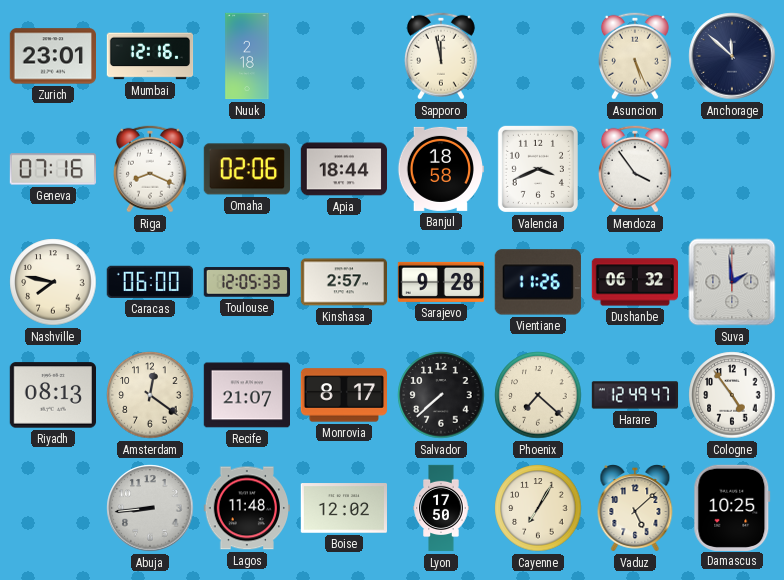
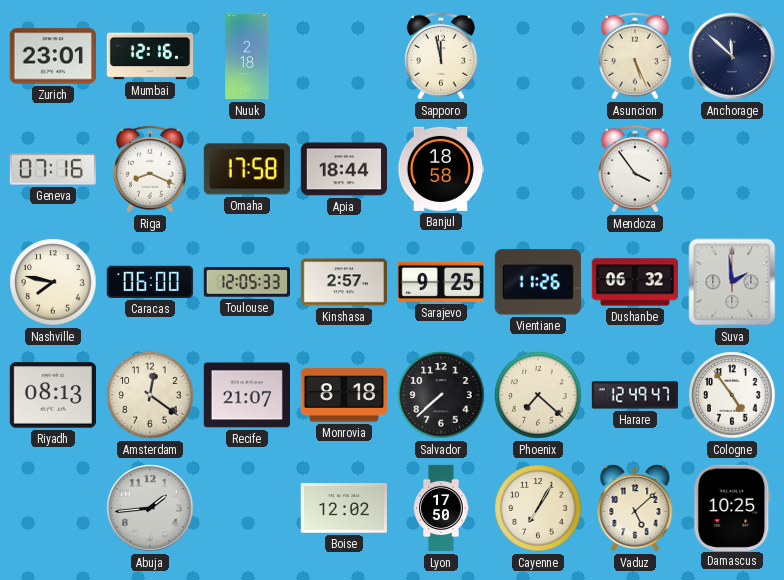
Omaha: 02:06 -> 17:58
Valencia: 3:41 -> none
Sarajevo: 9:28 -> 9:25
Monrovia: 8:17 -> 8:18
Abuja: 8:44 -> 1:44
Lagos: 11:48 -> none
